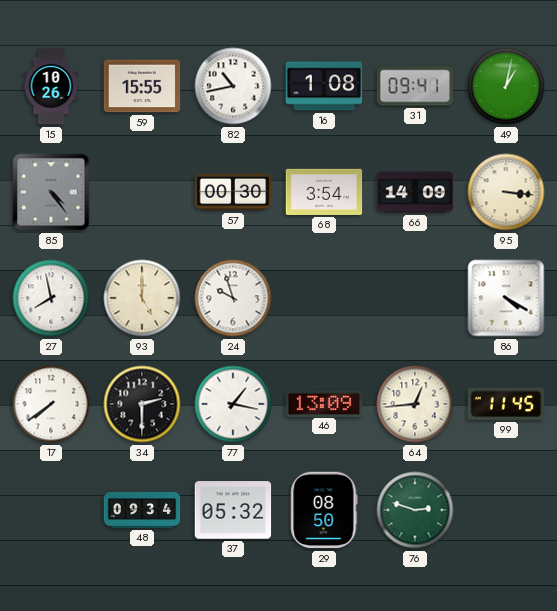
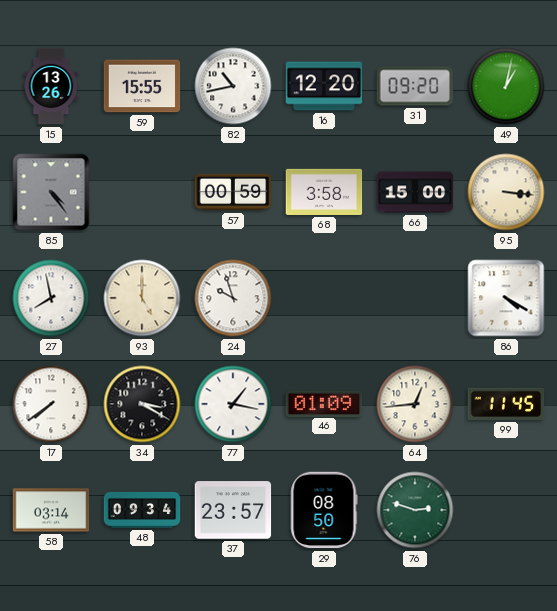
15: 10:26 -> 13:26
16: 1:08 -> 12:20
31: 09:41 -> 09:20
57: 00:30 -> 00:59
68: 3:54 -> 3:58
66: 14:09 -> 15:00
34: 2:30 -> 3:20
46: 13:09 -> 01:09
58: none -> 03:14
37: 05:32 -> 23:57
